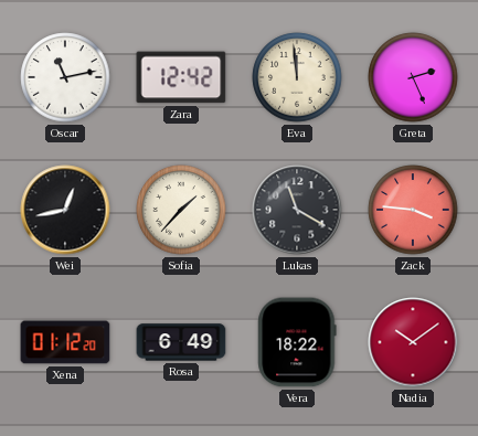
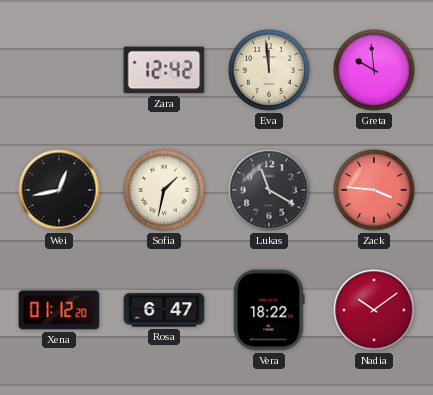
Oscar: 11:13 -> none
Greta: 2:26 -> 9:59
Sofia: 1:37 -> 1:32
Rosa: 6:49 -> 6:47
